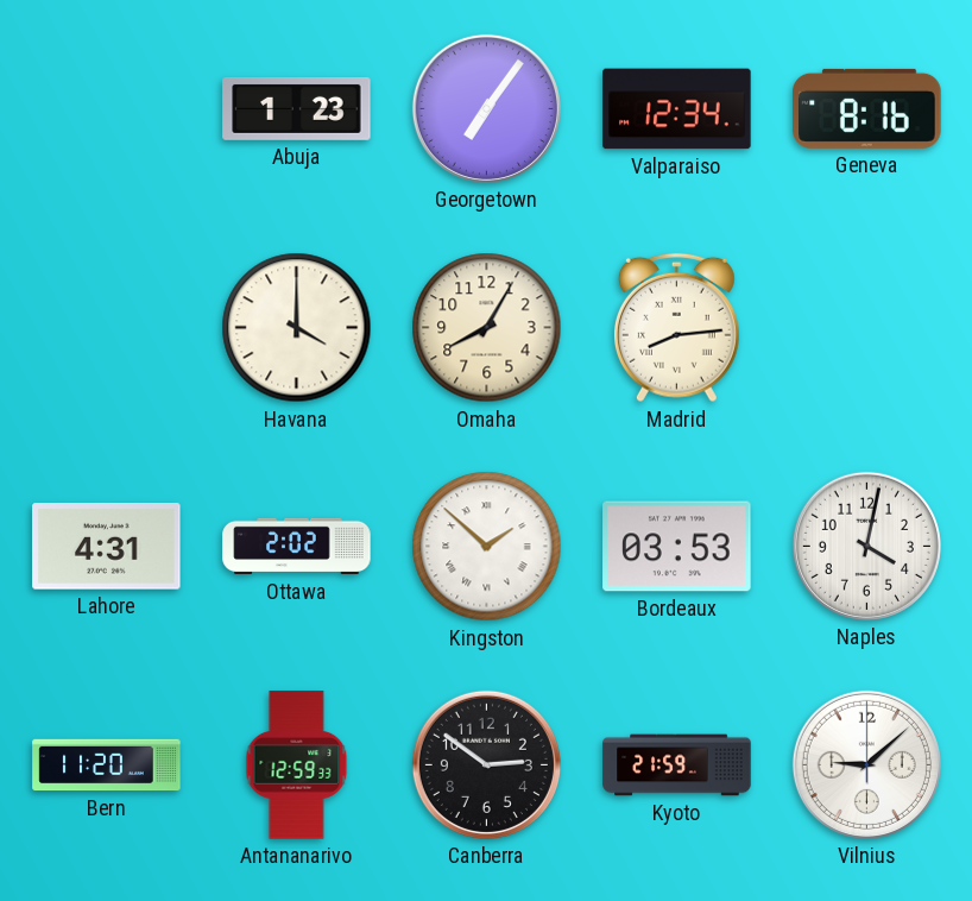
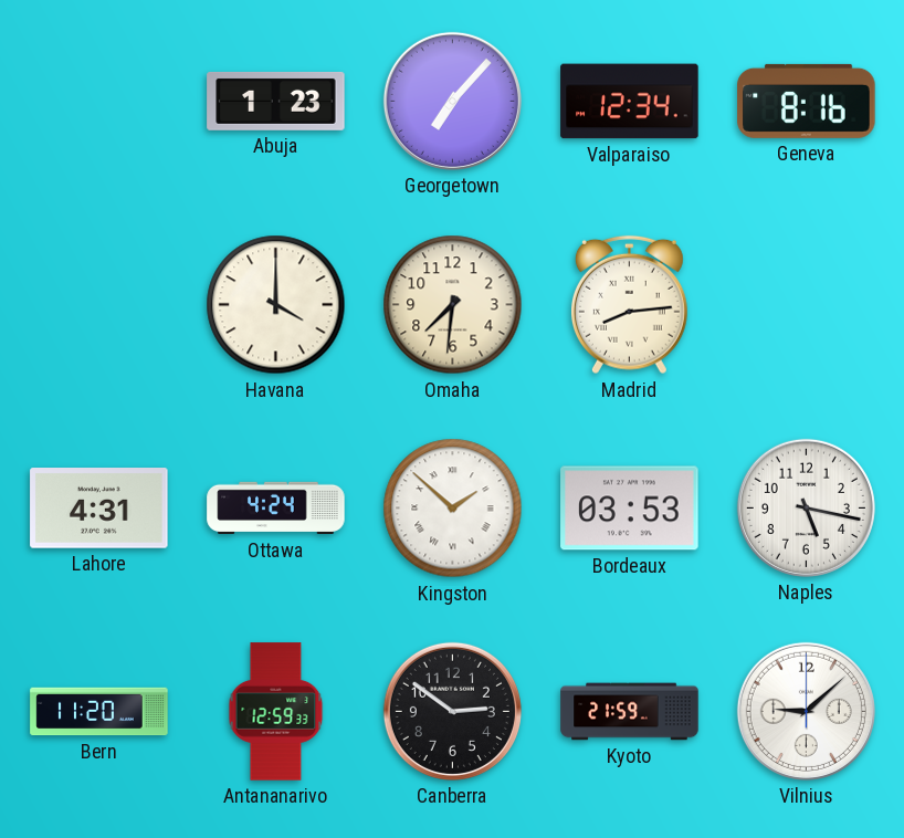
Georgetown: 7:06 -> 7:07
Omaha: 8:05 -> 7:31
Ottawa: 2:02 -> 4:24
Naples: 4:02 -> 5:17
